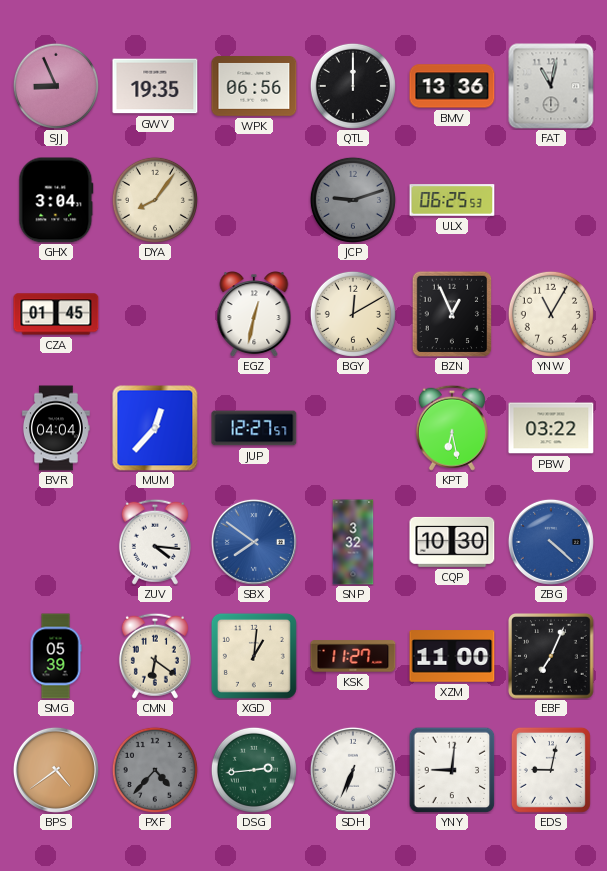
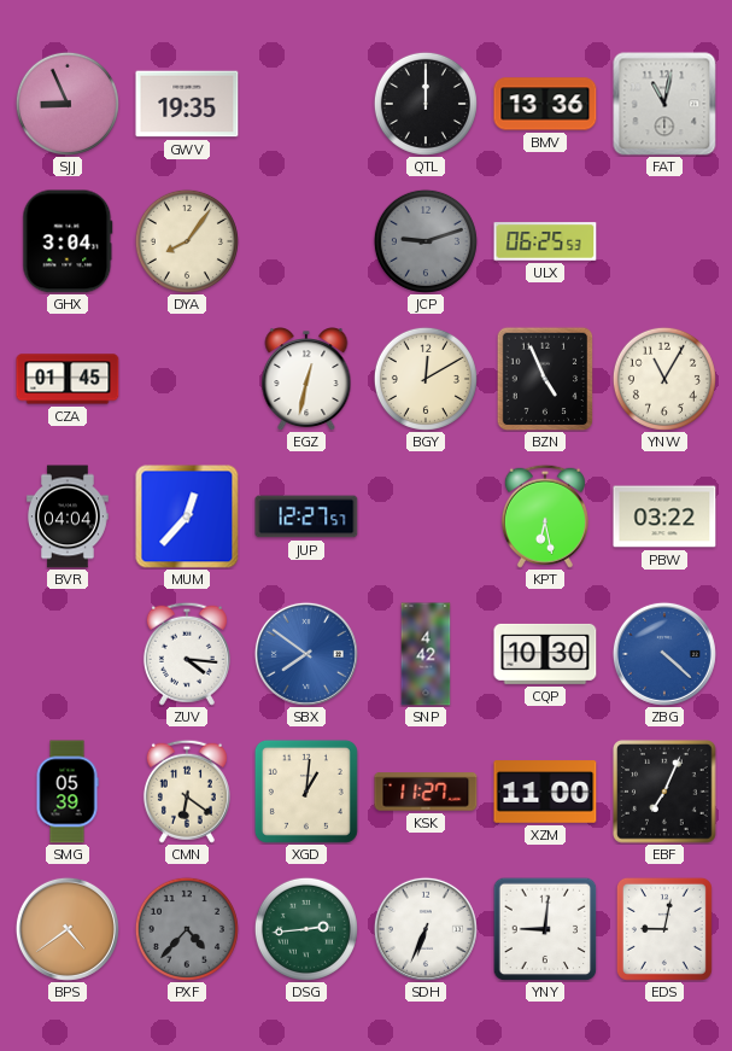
WPK: 06:56 -> none
BZN: 12:56 -> 4:56
SNP: 3:32 -> 4:42
